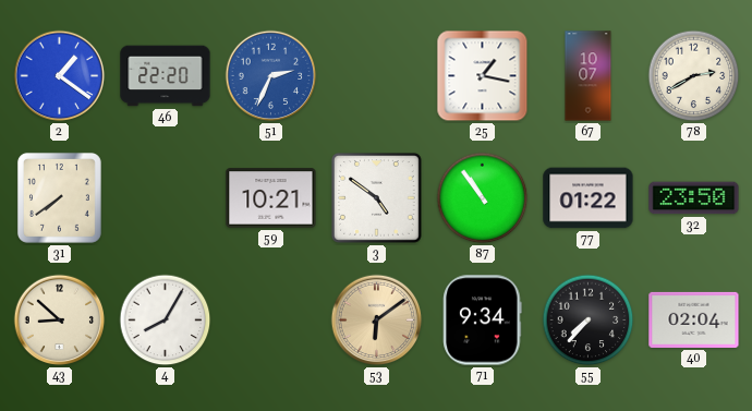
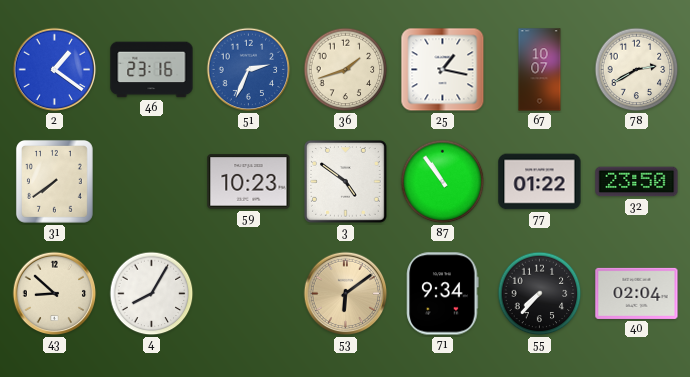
46: 22:20 -> 23:16
36: none -> 1:42
59: 10:21 -> 10:23
